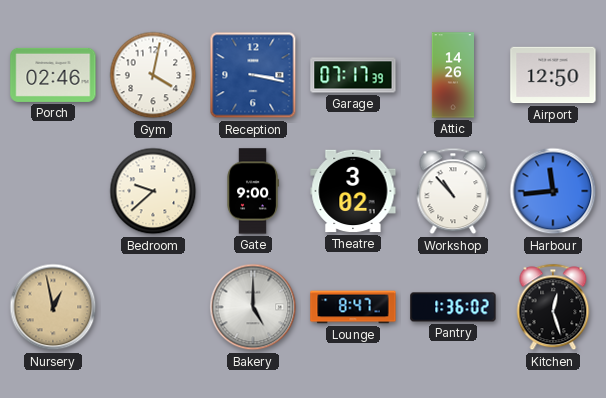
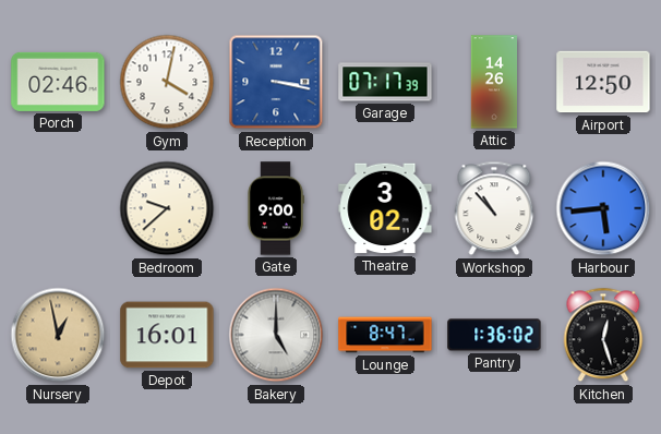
Harbour: 11:44 -> 5:44
Depot: none -> 16:01
